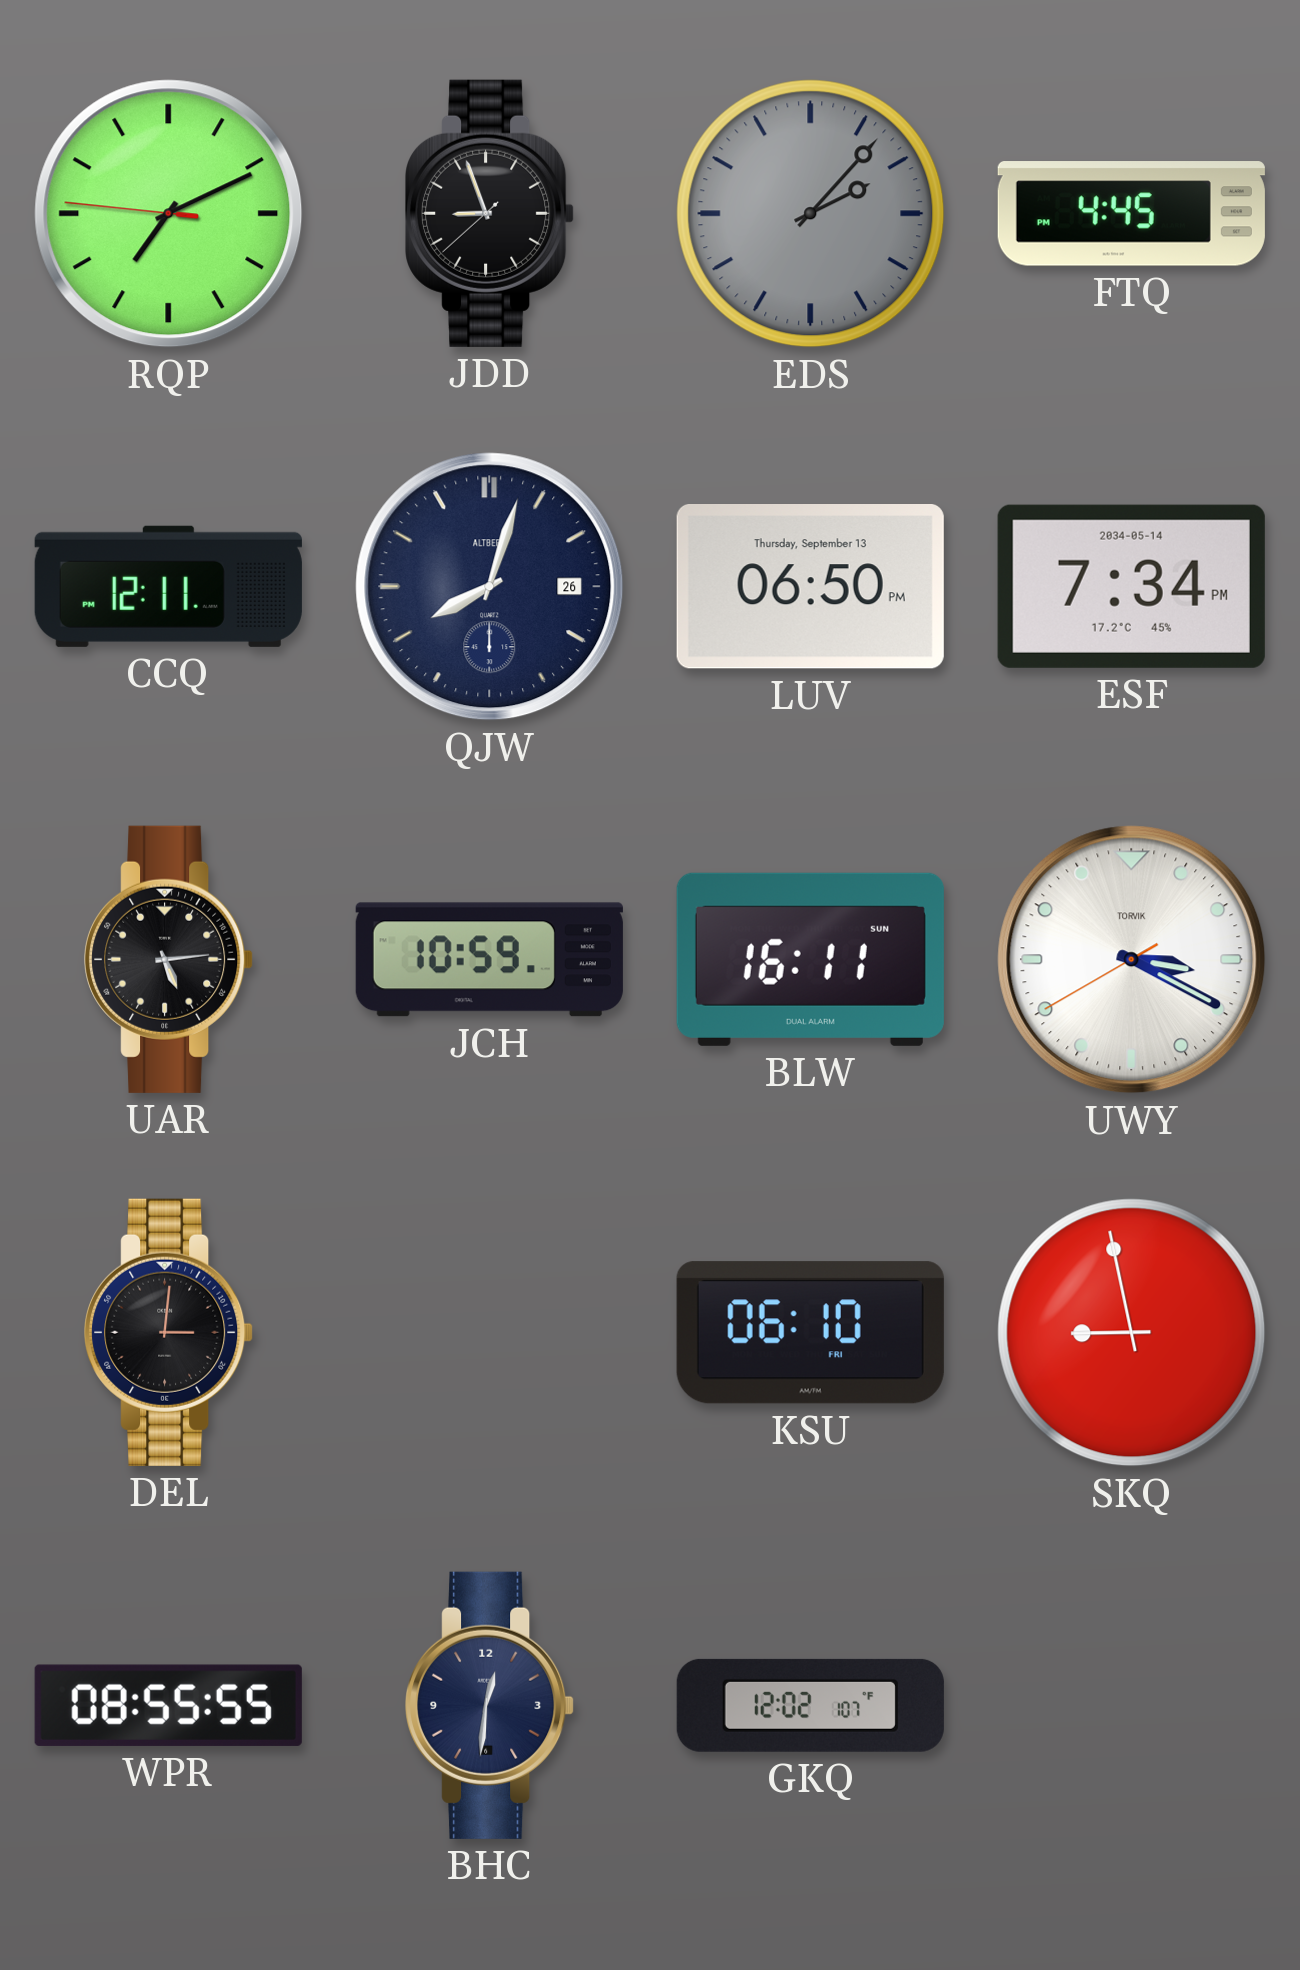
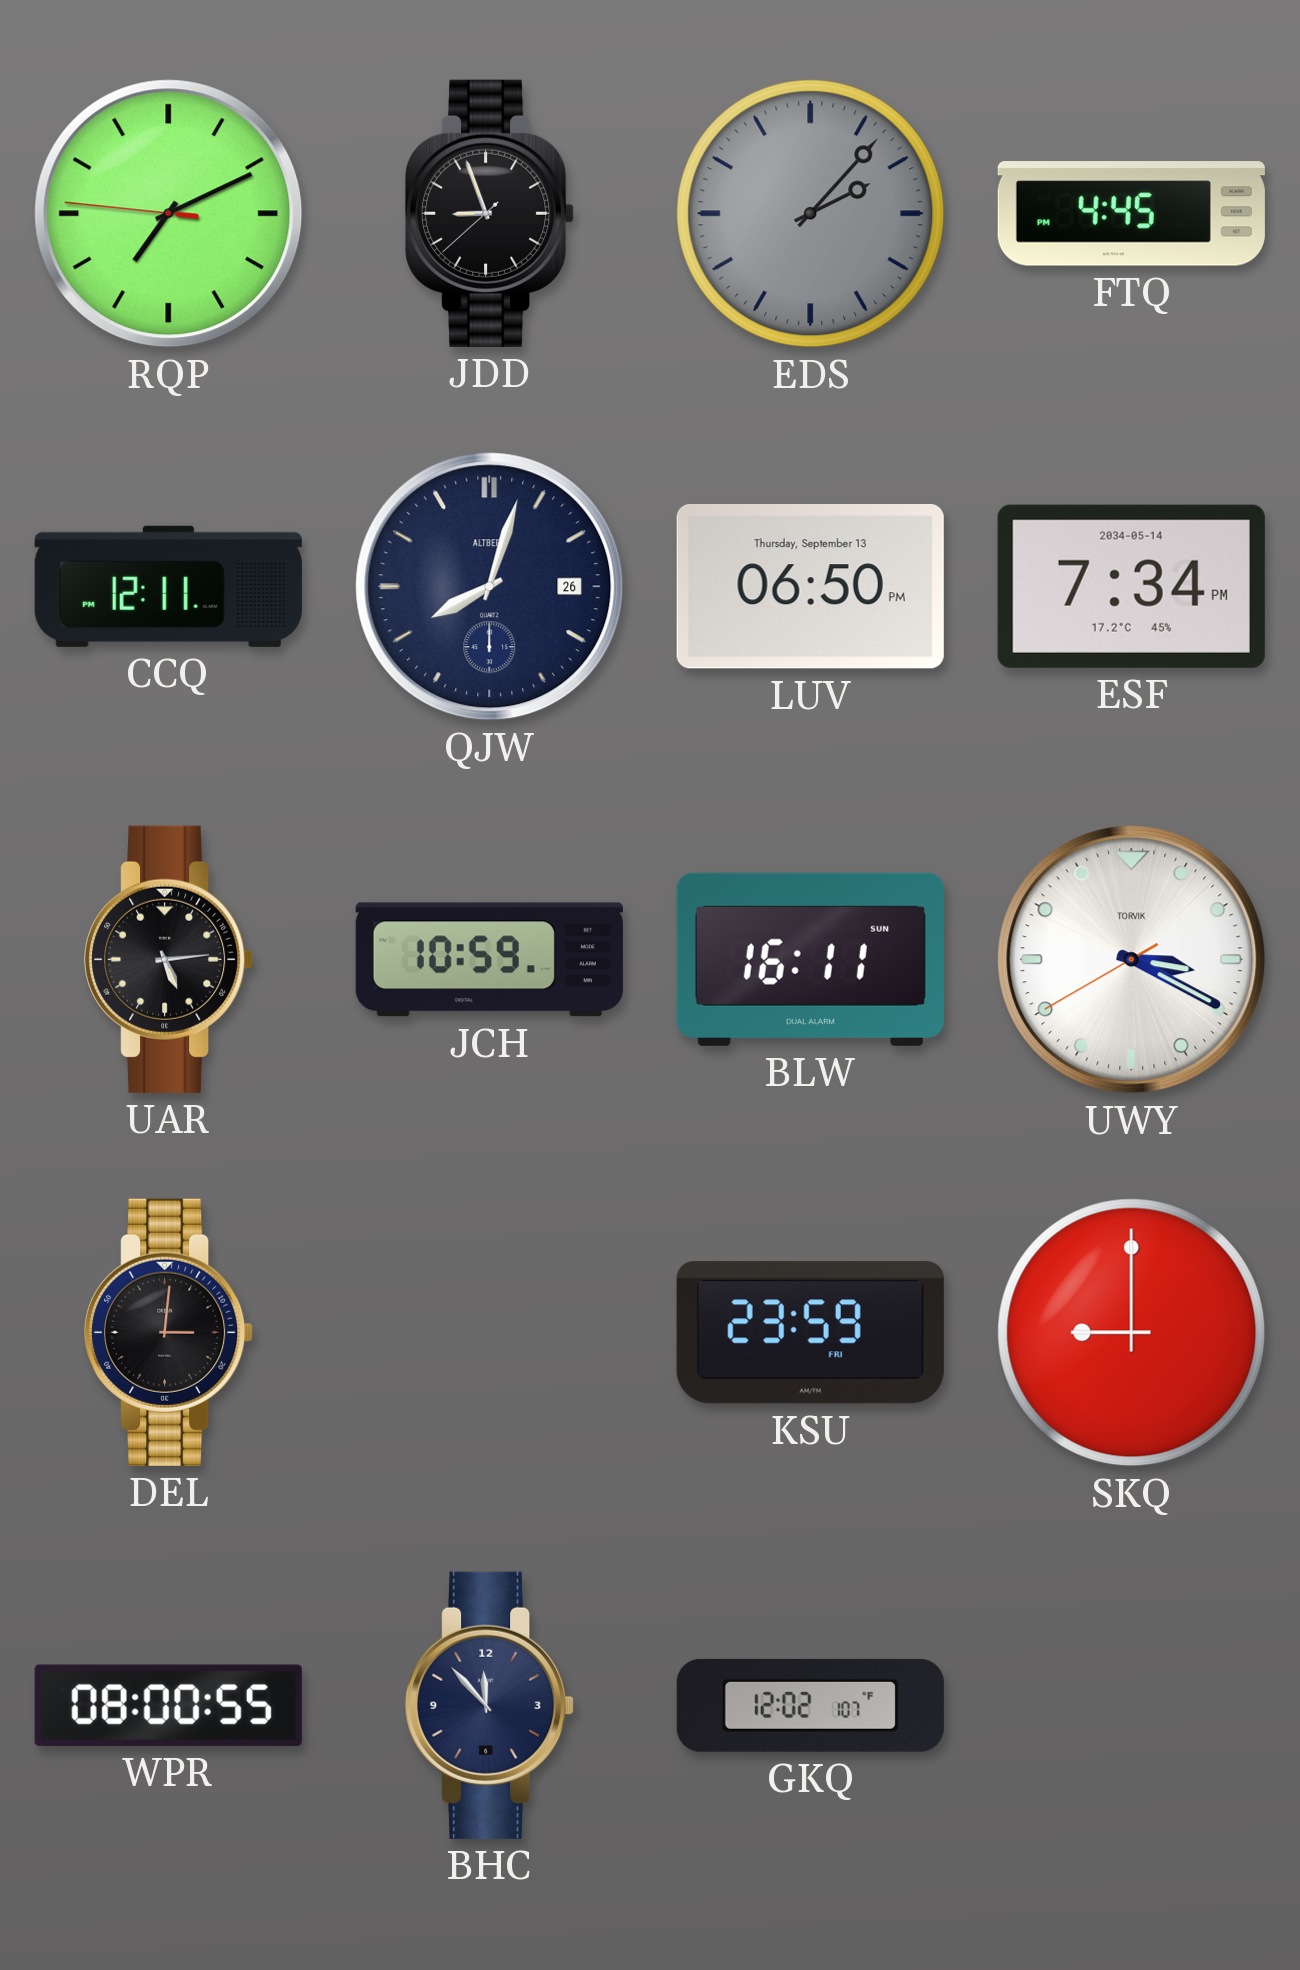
KSU: 06:10 -> 23:59
SKQ: 8:58 -> 9:00
WPR: 08:55 -> 08:00
BHC: 12:31 -> 11:53
